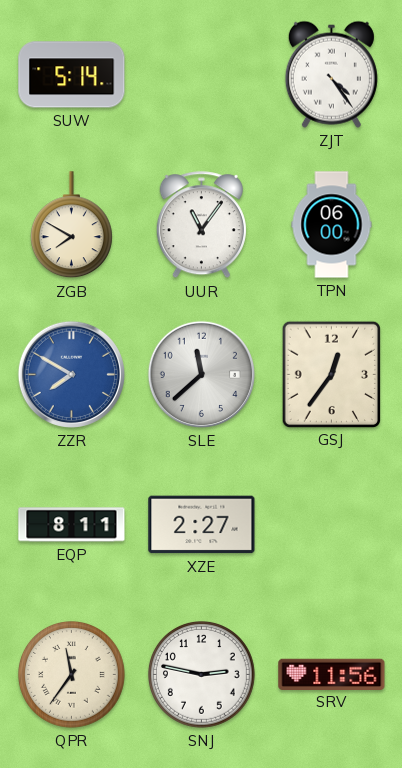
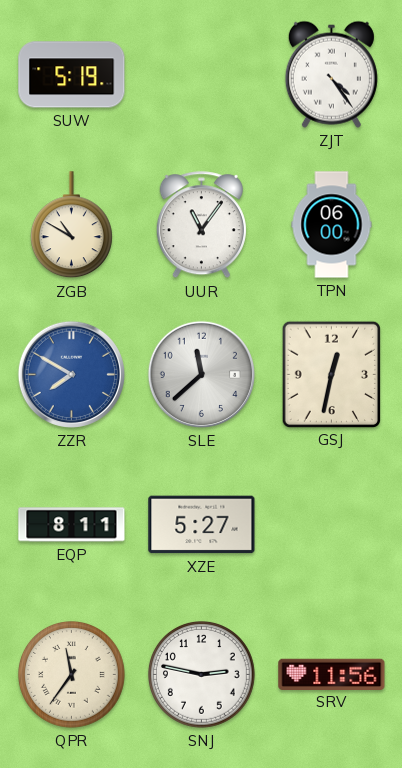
SUW: 5:14 -> 5:19
ZGB: 7:50 -> 10:50
GSJ: 12:36 -> 12:32
XZE: 2:27 -> 5:27
